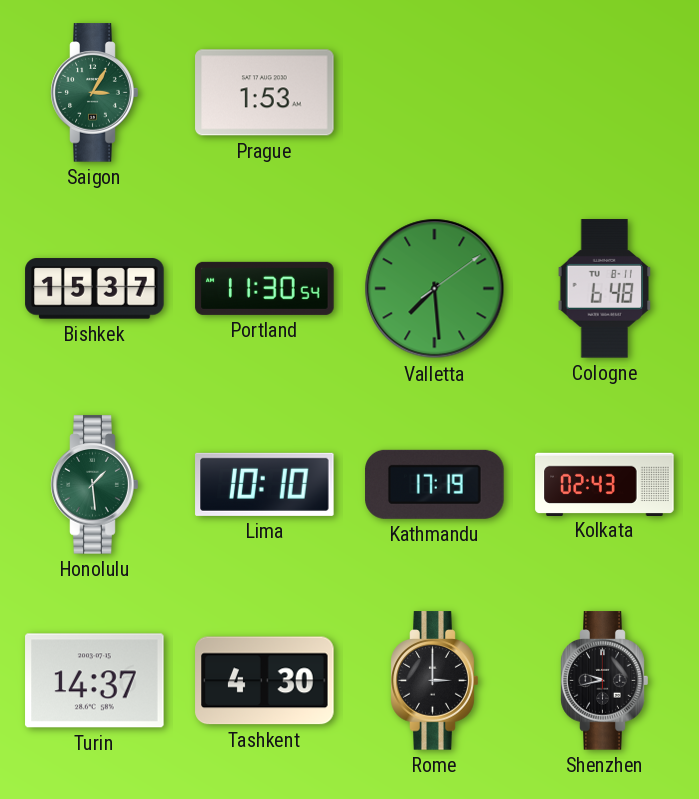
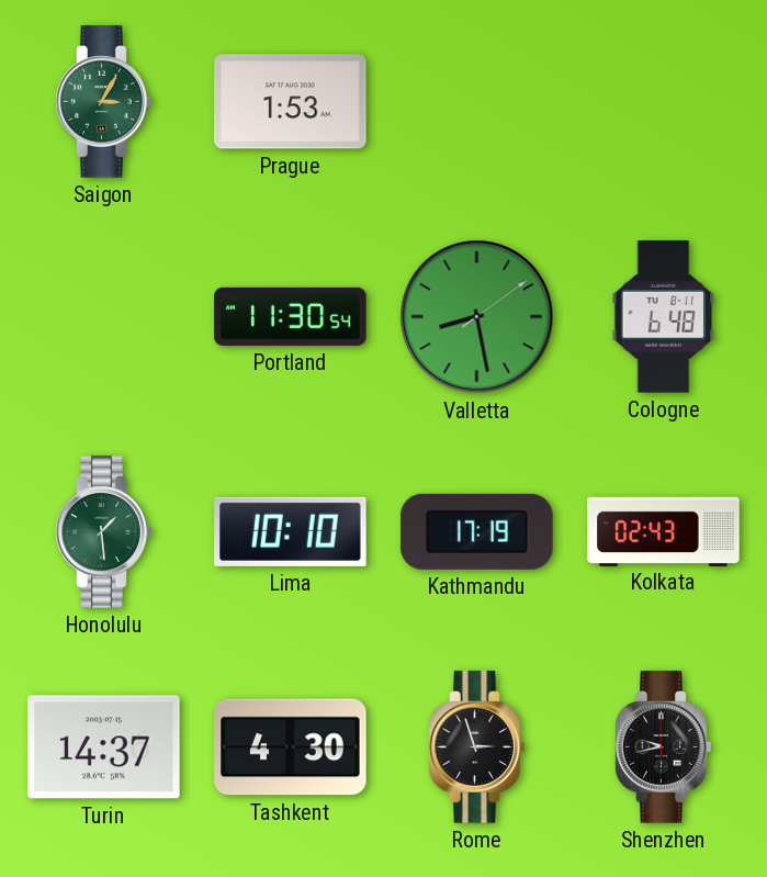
Bishkek: 15:37 -> none
Valletta: 7:29 -> 8:28
Rome: 3:00 -> 2:57
